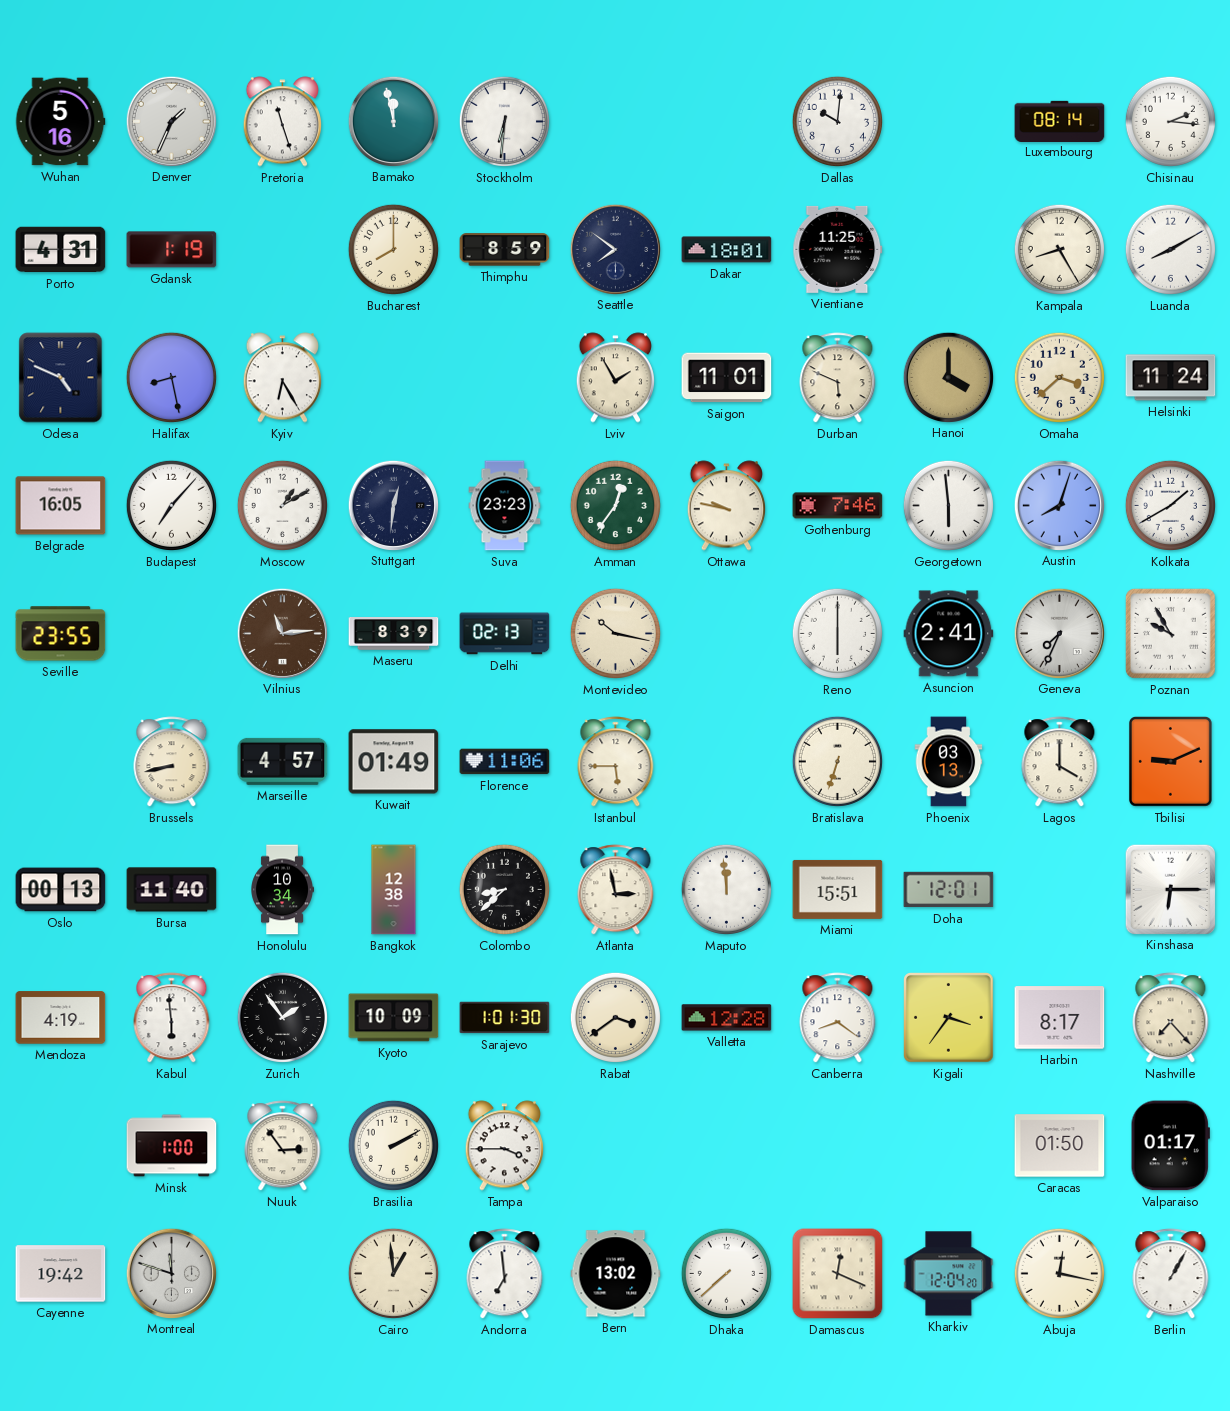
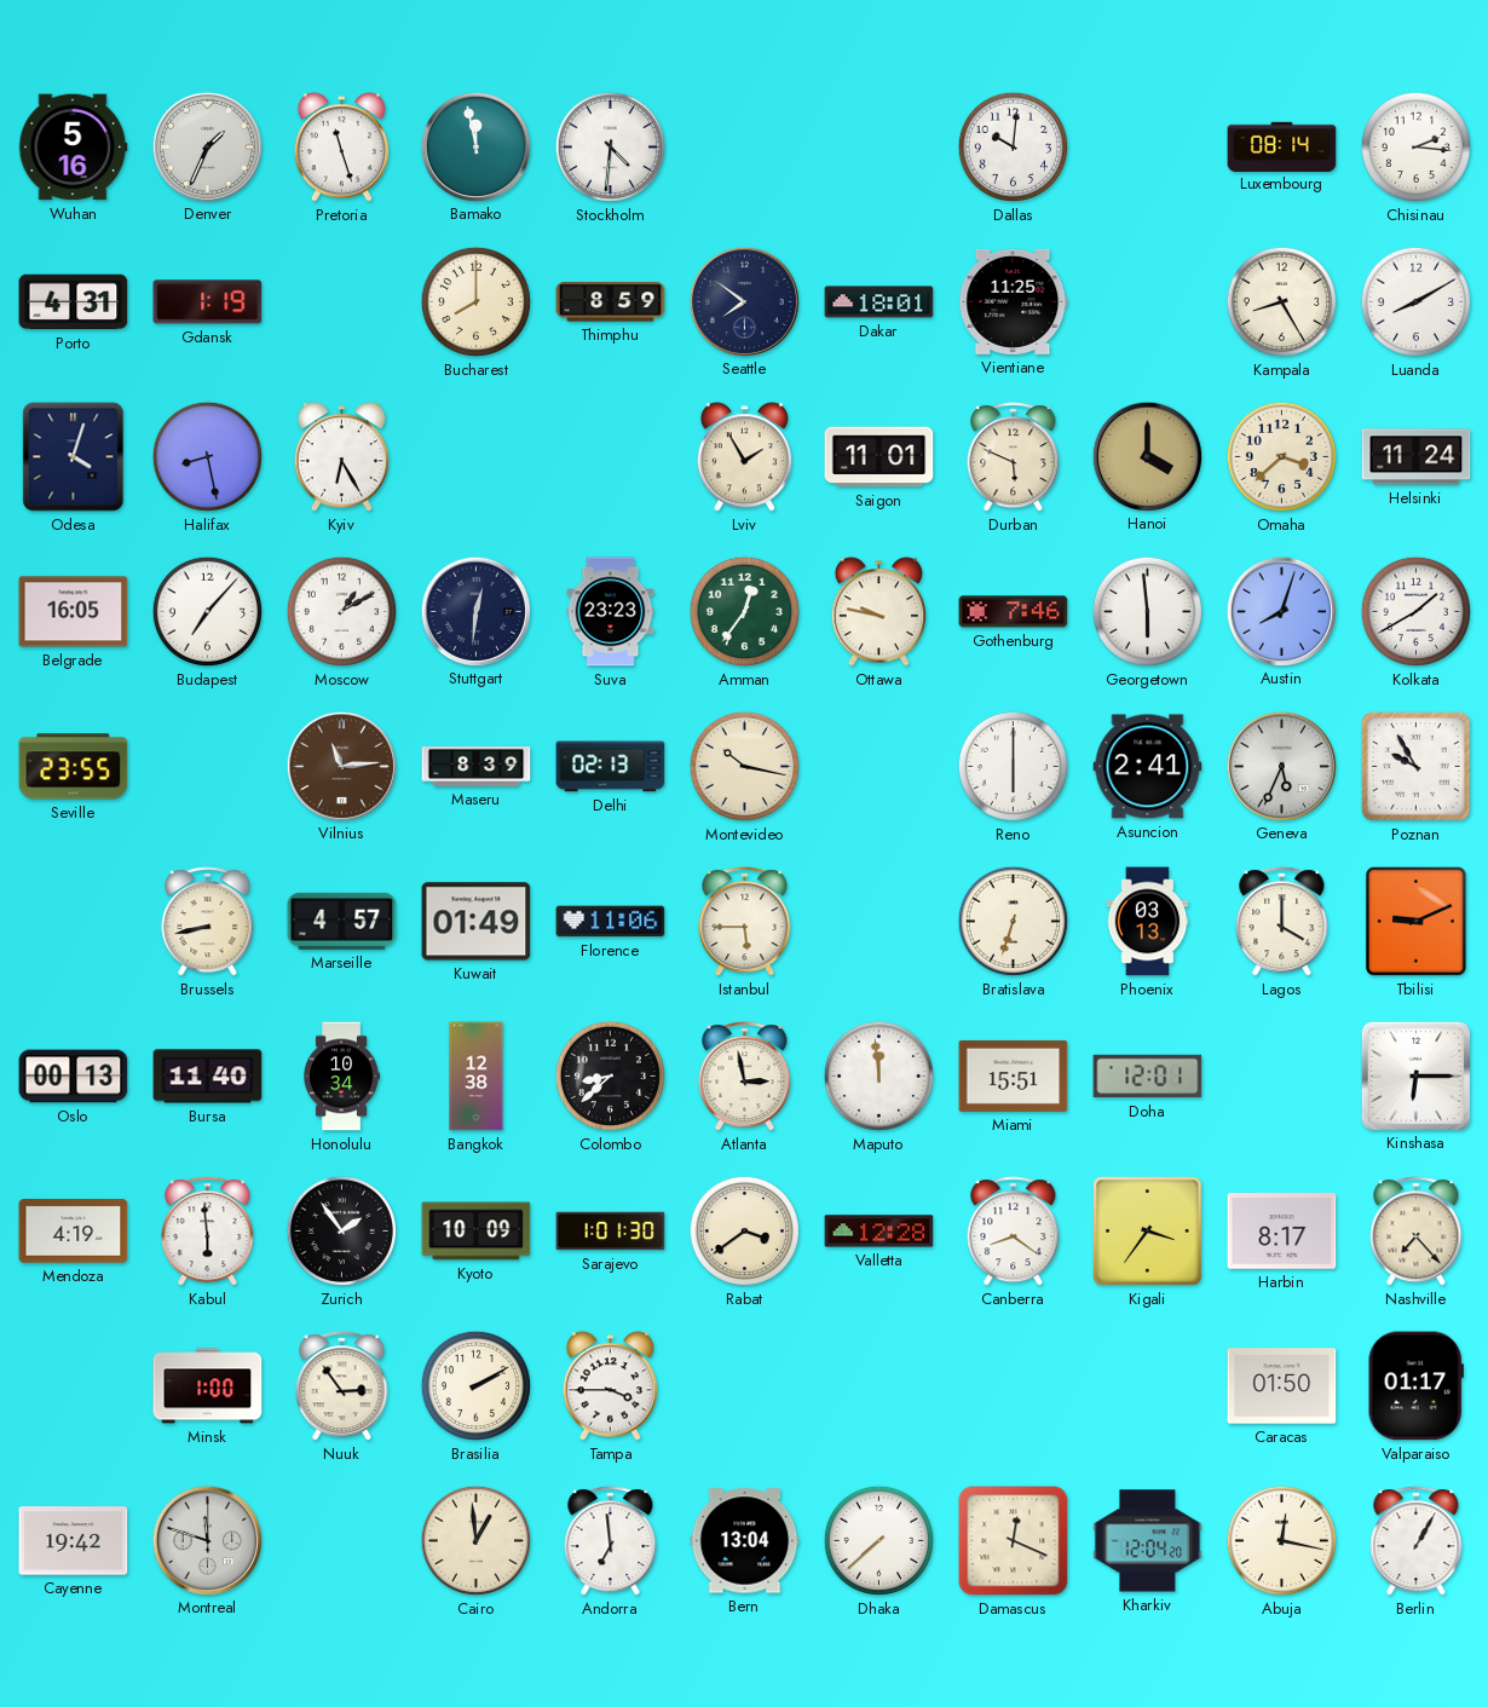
Stockholm: 6:31 -> 4:31
Odesa: 4:49 -> 4:03
Geneva: 7:34 -> 5:34
Bern: 13:02 -> 13:04
